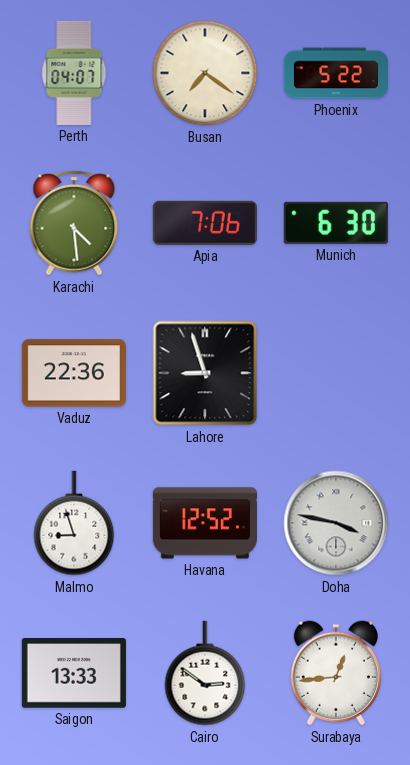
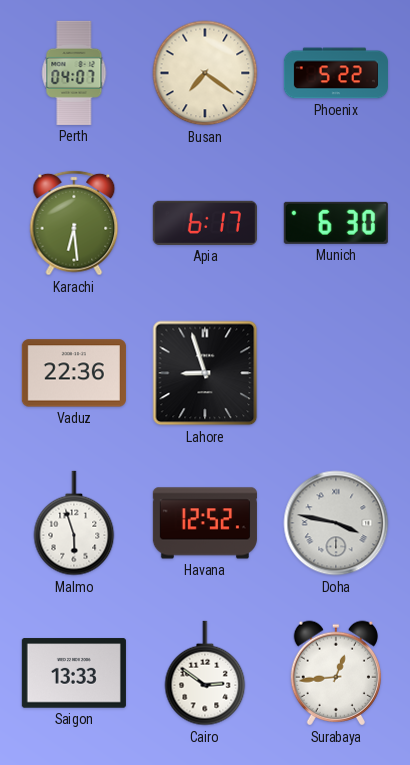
Karachi: 4:29 -> 6:29
Apia: 7:06 -> 6:17
Malmo: 8:57 -> 5:57
